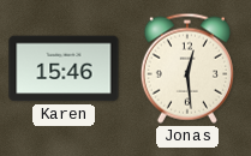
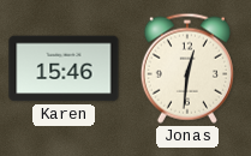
Jonas: 12:29 -> 12:31
